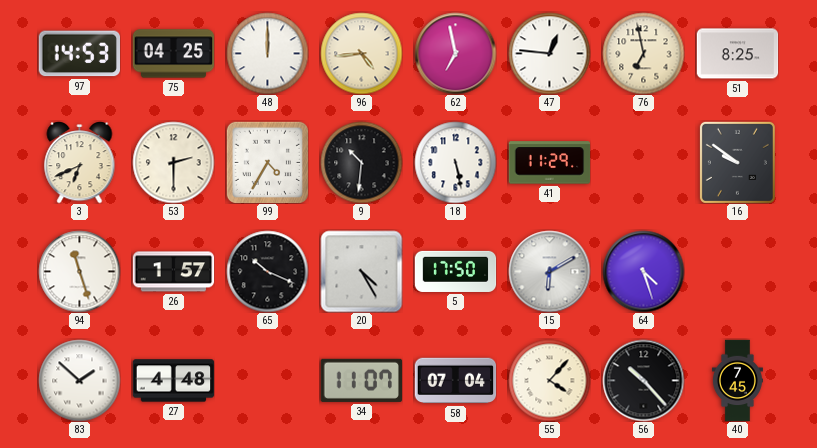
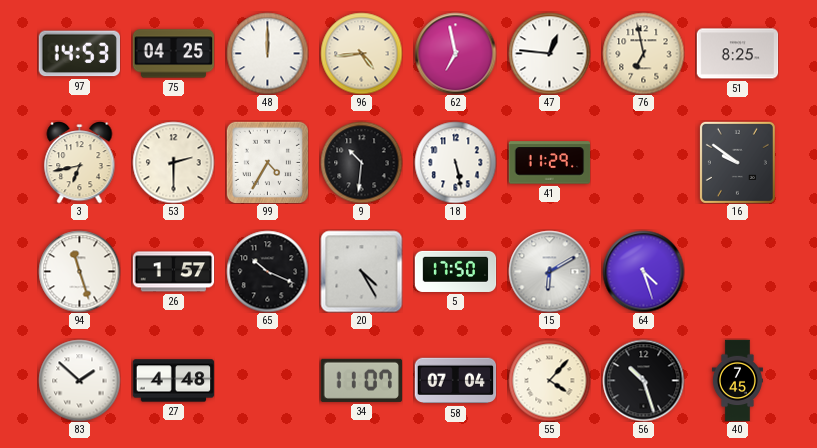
3: 6:41 -> 6:43
56: 10:23 -> 10:27
